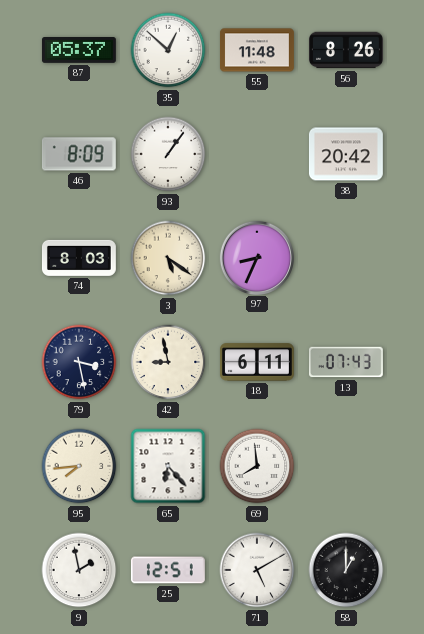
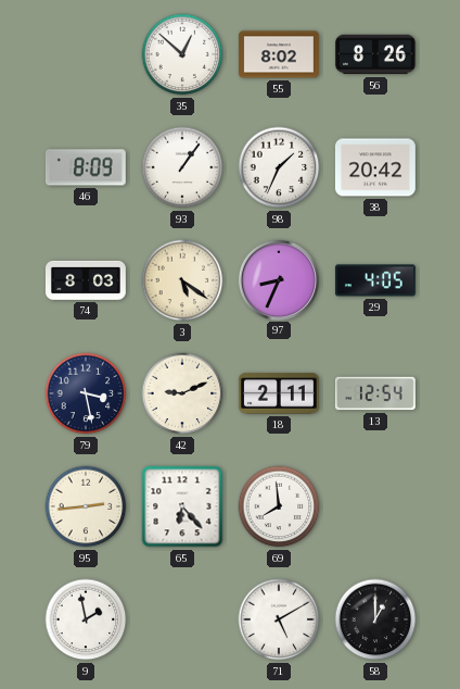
87: 05:37 -> none
55: 11:48 -> 8:02
98: none -> 1:34
29: none -> 4:05
42: 8:58 -> 9:11
18: 6:11 -> 2:11
13: 07:43 -> 12:54
95: 7:44 -> 2:44
25: 12:51 -> none
